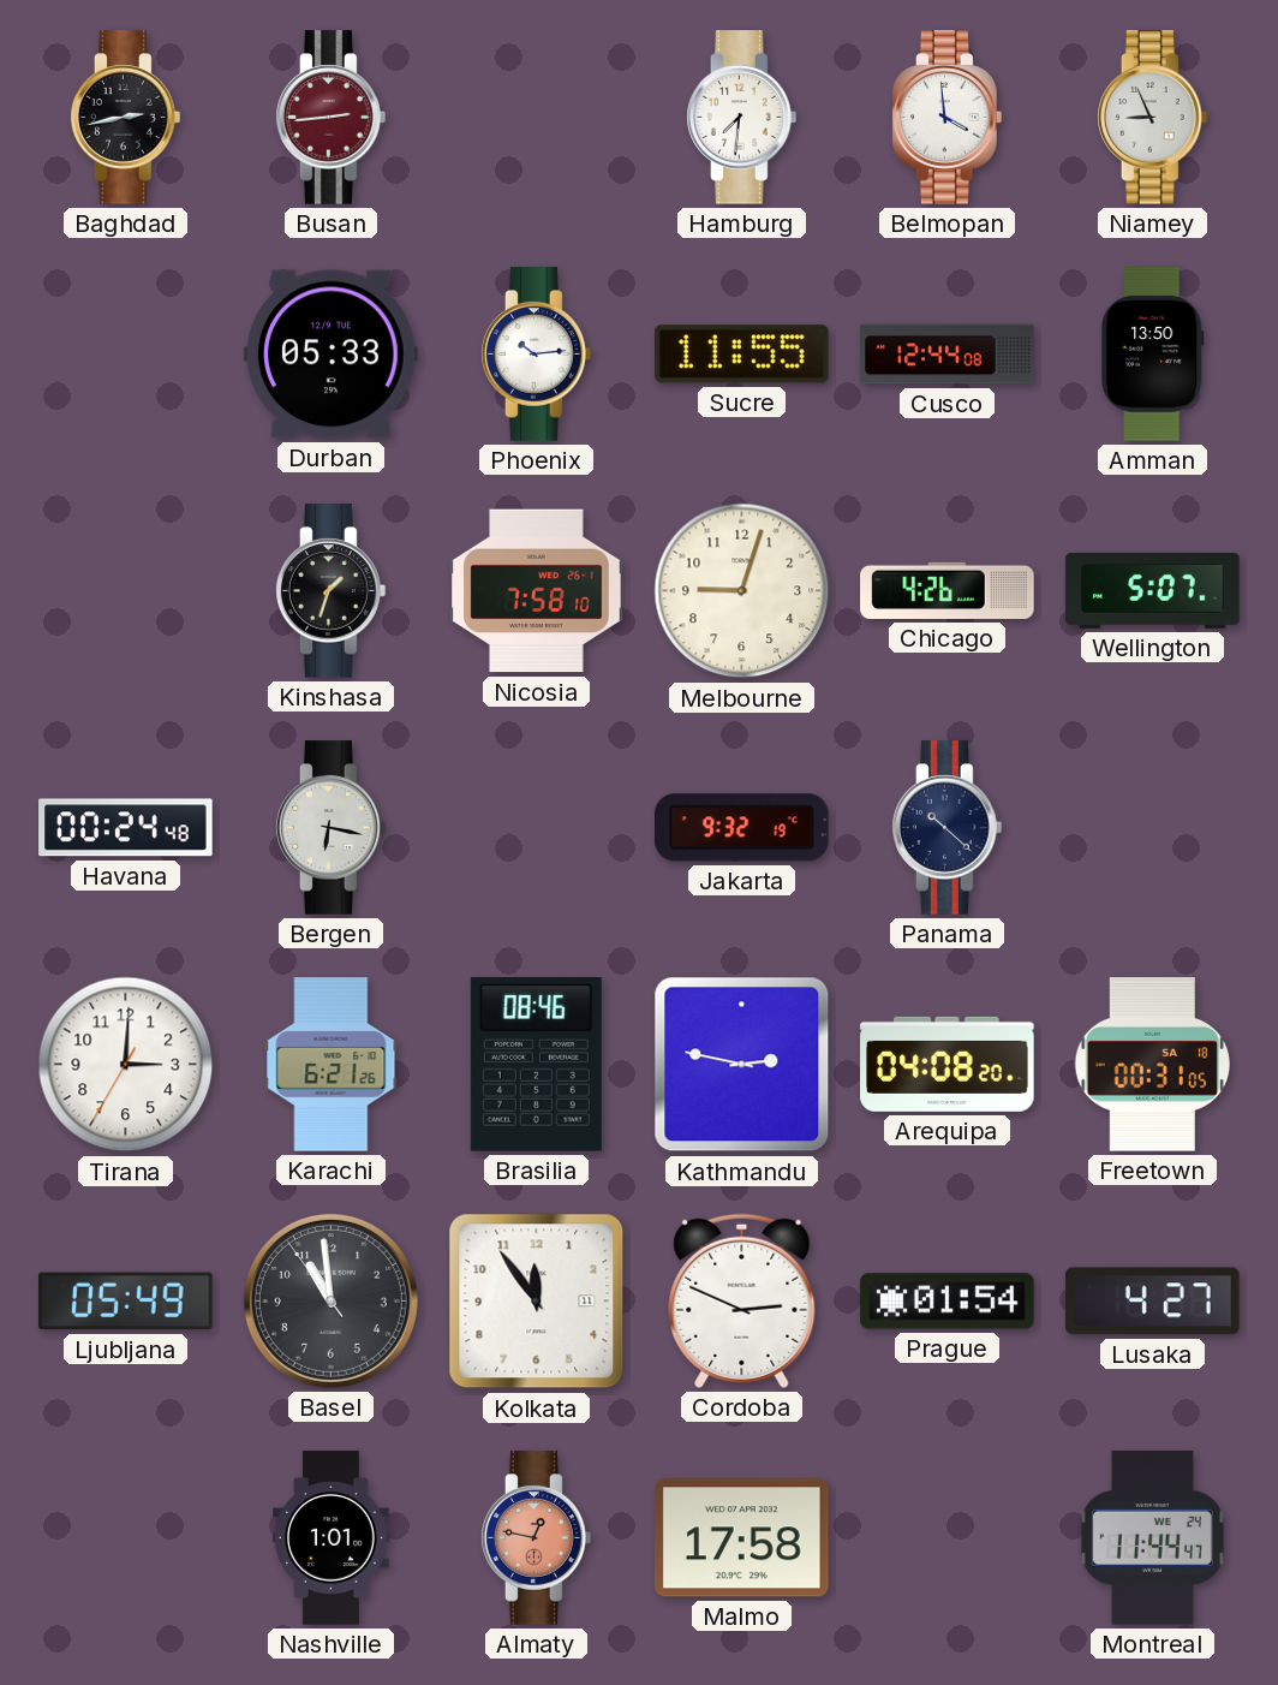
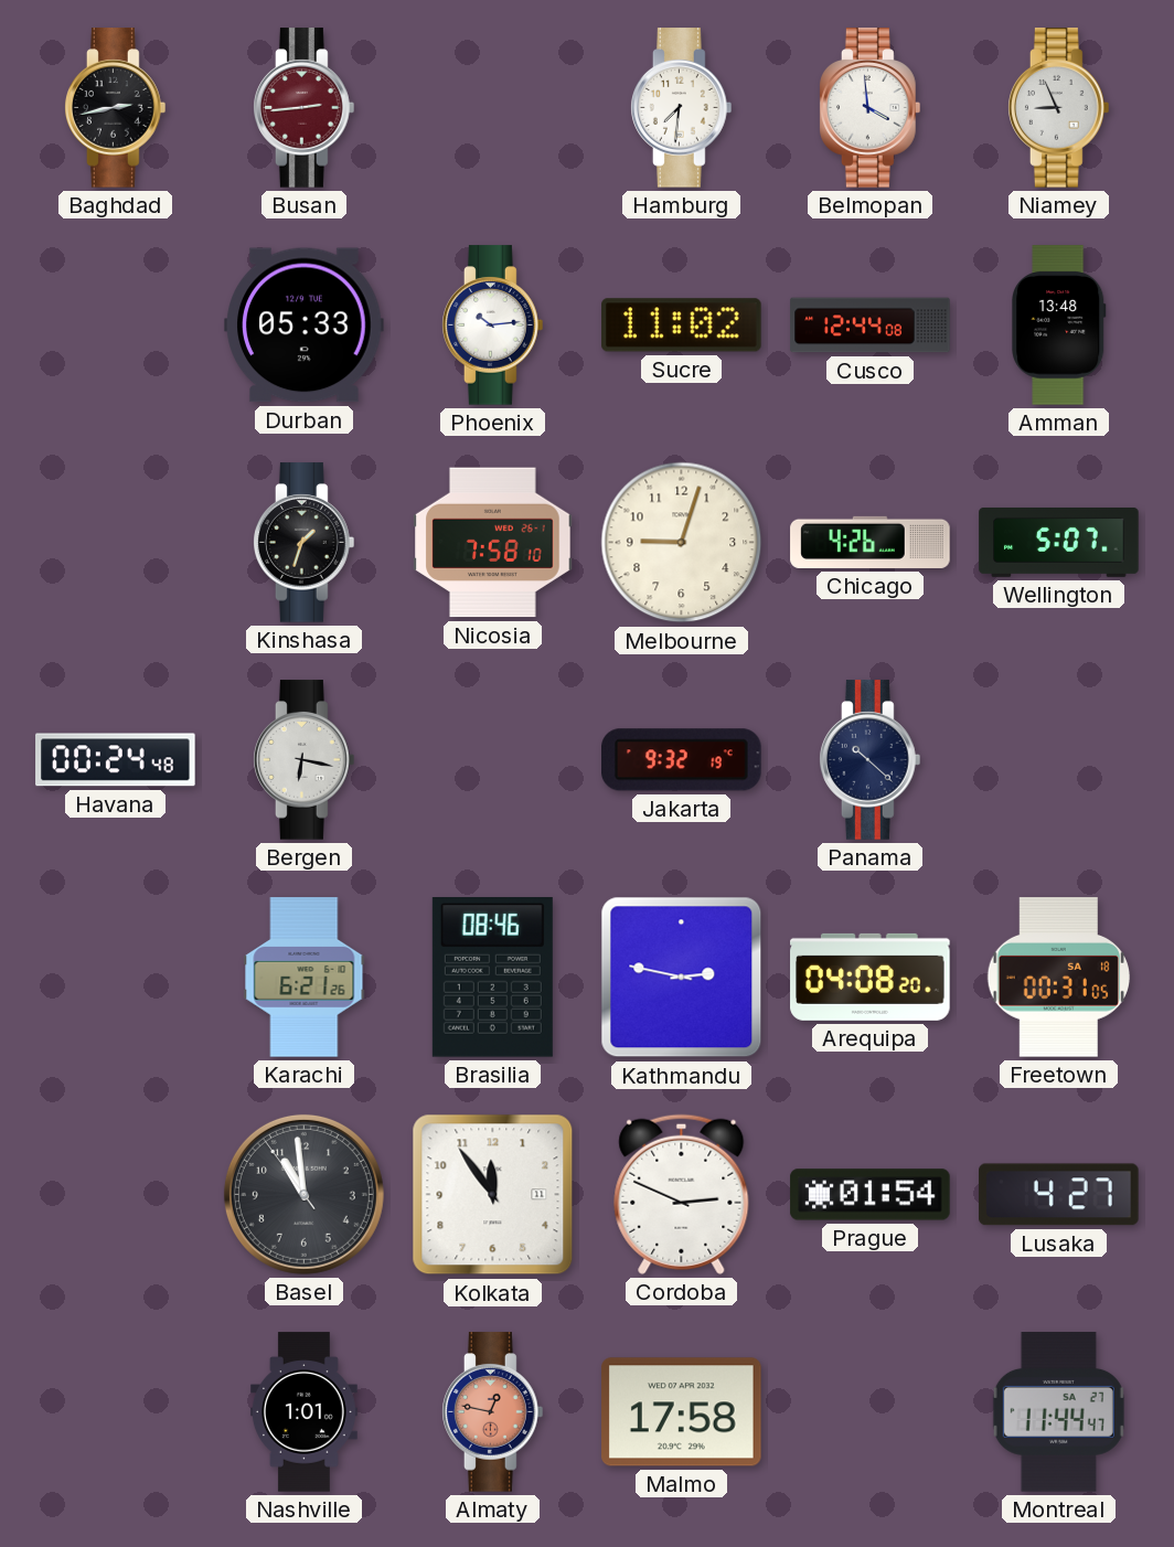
Sucre: 11:55 -> 11:02
Amman: 13:50 -> 13:48
Tirana: 3:00 -> none
Ljubljana: 05:49 -> none
Montreal date: WE 24 -> SA 27
